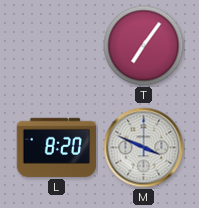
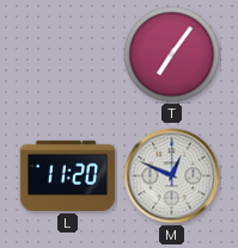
L: 8:20 -> 11:20
M: 3:49 -> 12:49
